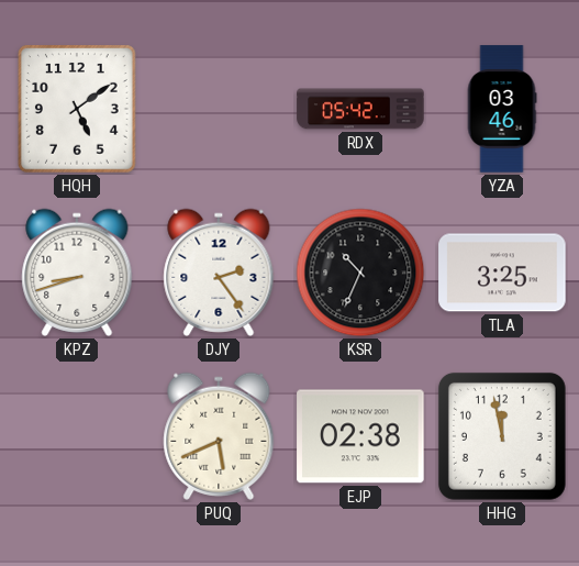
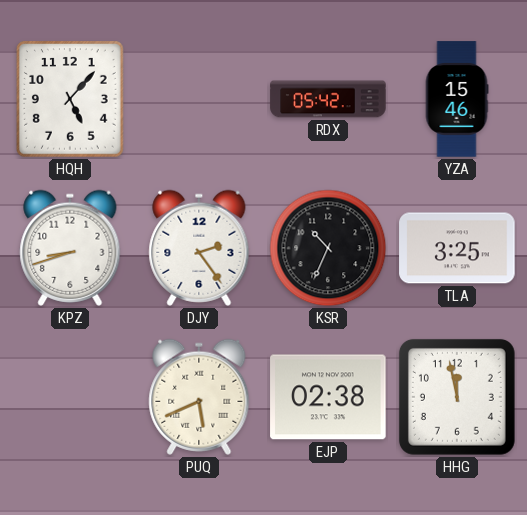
HQH: 5:09 -> 5:07
YZA: 03:46 -> 15:46
